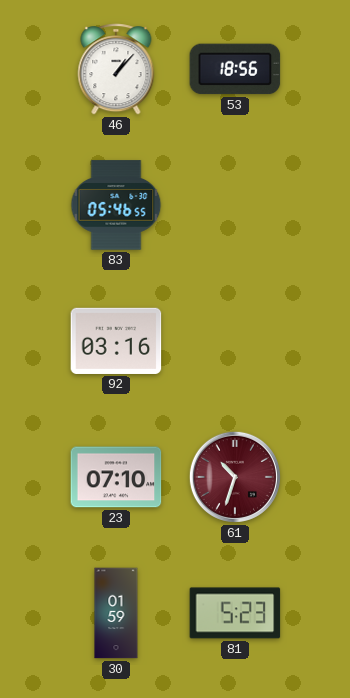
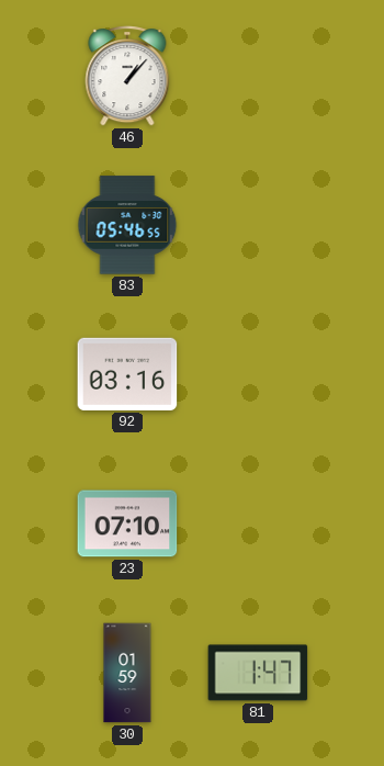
53: 18:56 -> none
61: 10:33 -> none
81: 5:23 -> 1:47
